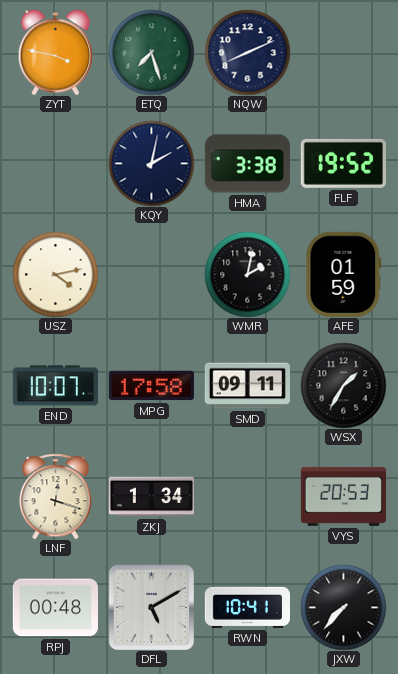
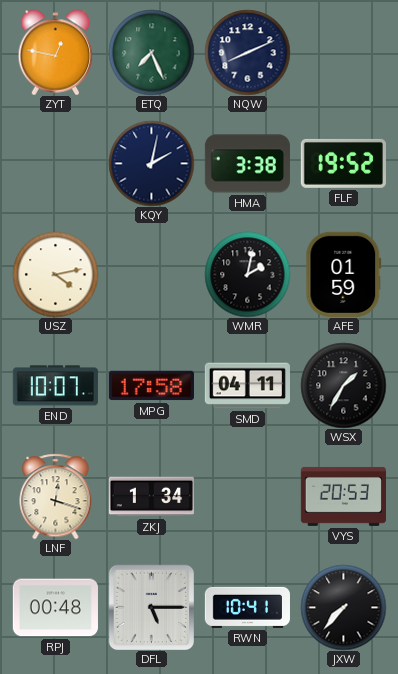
ZYT: 3:47 -> 12:47
ETQ: 7:27 -> 7:26
SMD: 09:11 -> 04:11
DFL: 5:10 -> 5:15
